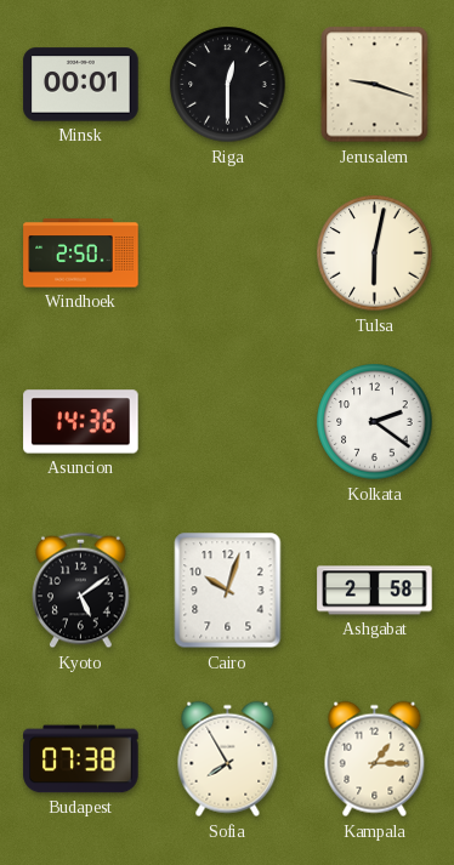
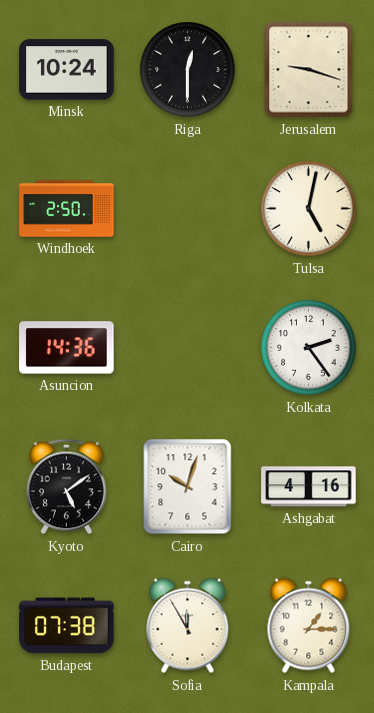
Minsk: 00:01 -> 10:24
Tulsa: 6:02 -> 5:02
Kolkata: 2:21 -> 2:24
Ashgabat: 2:58 -> 4:16
Sofia: 7:55 -> 11:55
